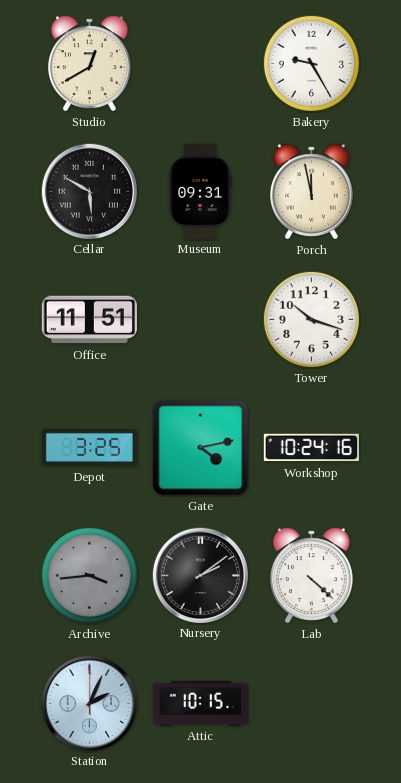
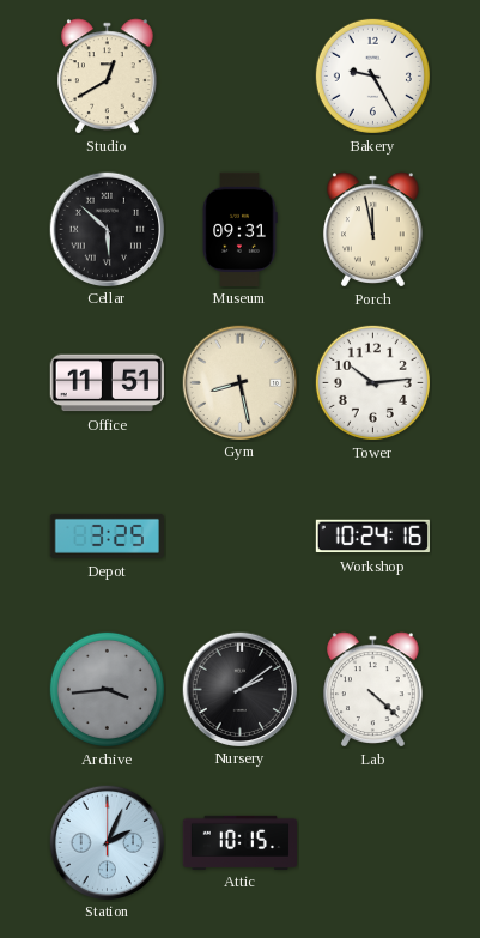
Cellar: 5:50 -> 5:52
Gym: none -> 8:28
Tower: 10:18 -> 10:14
Gate: 4:13 -> none
